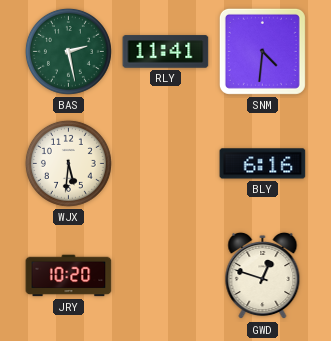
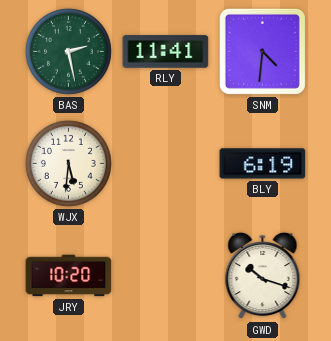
BLY: 6:16 -> 6:19
GWD: 12:48 -> 10:18
